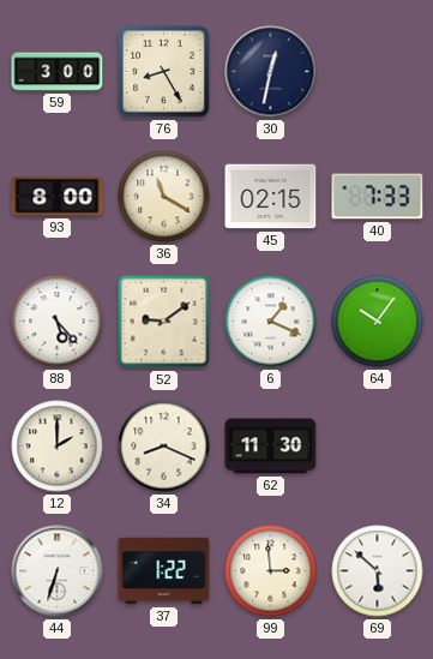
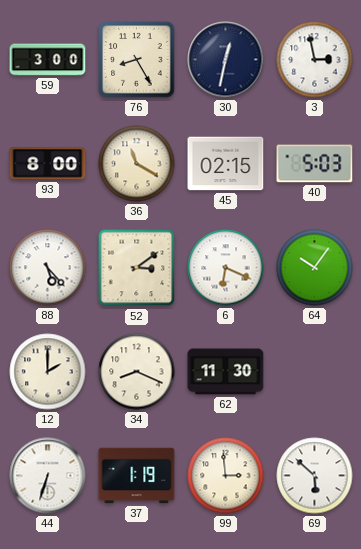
3: none -> 2:58
40: 7:33 -> 5:03
52: 9:09 -> 3:09
6: 1:19 -> 6:19
37: 1:22 -> 1:19
